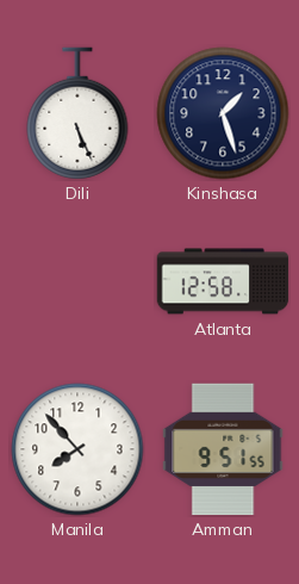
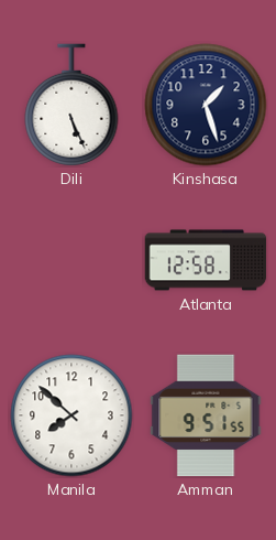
Manila: 7:53 -> 7:52
